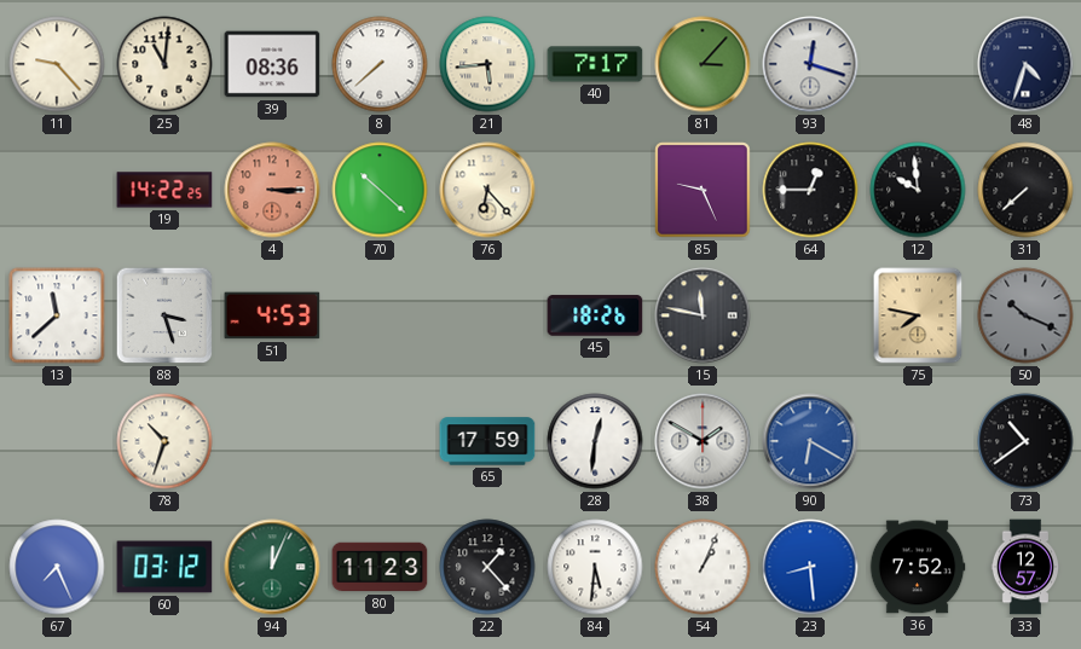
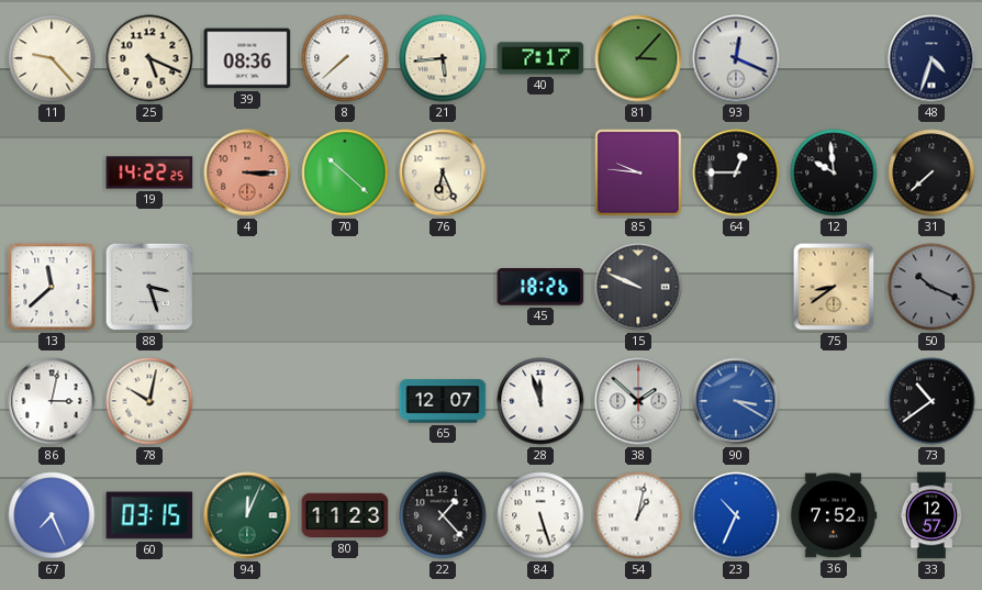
25: 11:01 -> 5:19
93: 12:18 -> 12:19
76: 6:23 -> 6:26
85: 9:26 -> 9:46
51: 4:53 -> none
15: 11:47 -> 9:49
75: 7:47 -> 8:39
86: none -> 3:02
78: 10:33 -> 10:02
65: 17:59 -> 12:07
28: 12:31 -> 11:57
38: 1:50 -> 1:52
90: 6:20 -> 3:20
60: 03:12 -> 03:15
84: 5:31 -> 5:27
54: 1:04 -> 1:02
23: 8:29 -> 10:34
